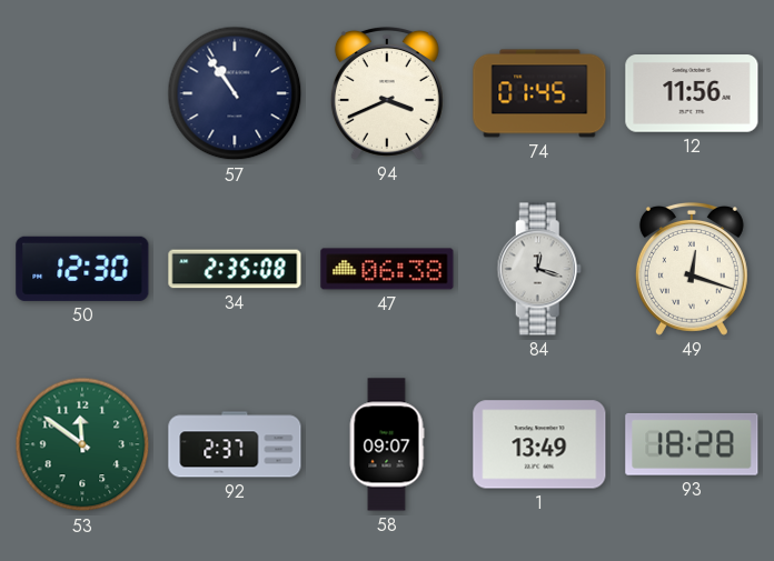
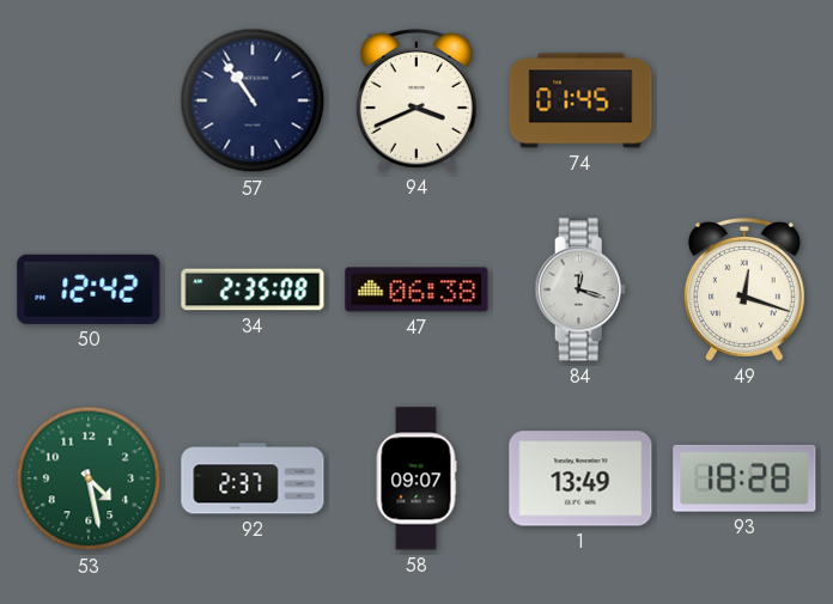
12: 11:56 -> none
50: 12:30 -> 12:42
53: 11:51 -> 4:28
